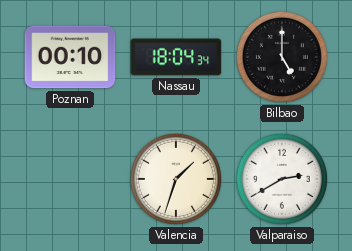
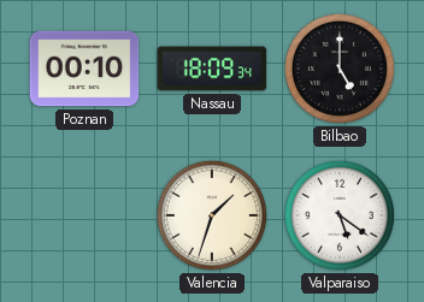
Nassau: 18:04 -> 18:09
Valparaiso: 2:40 -> 5:21
